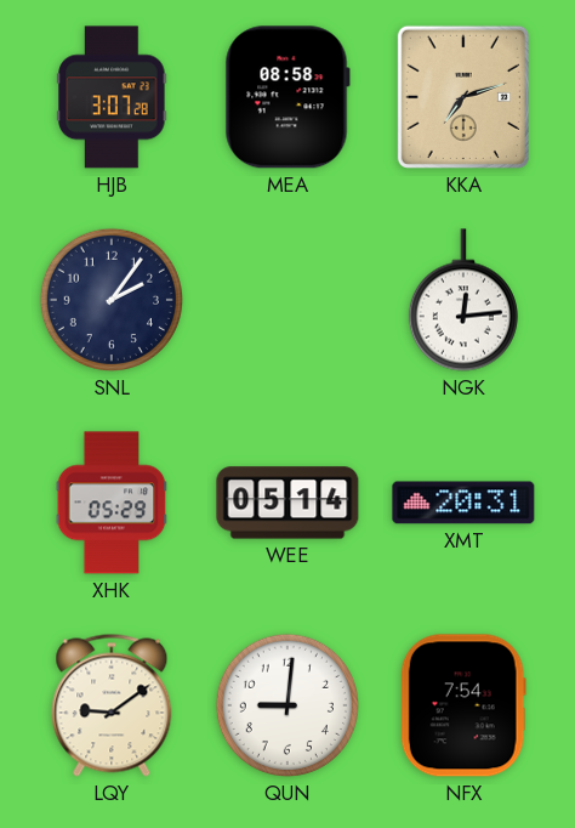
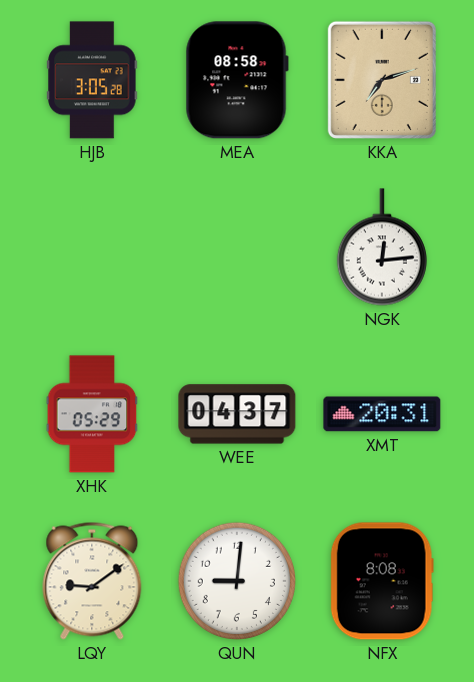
HJB: 3:07 -> 3:05
SNL: 2:06 -> none
WEE: 05:14 -> 04:37
NFX: 7:54 -> 8:08
